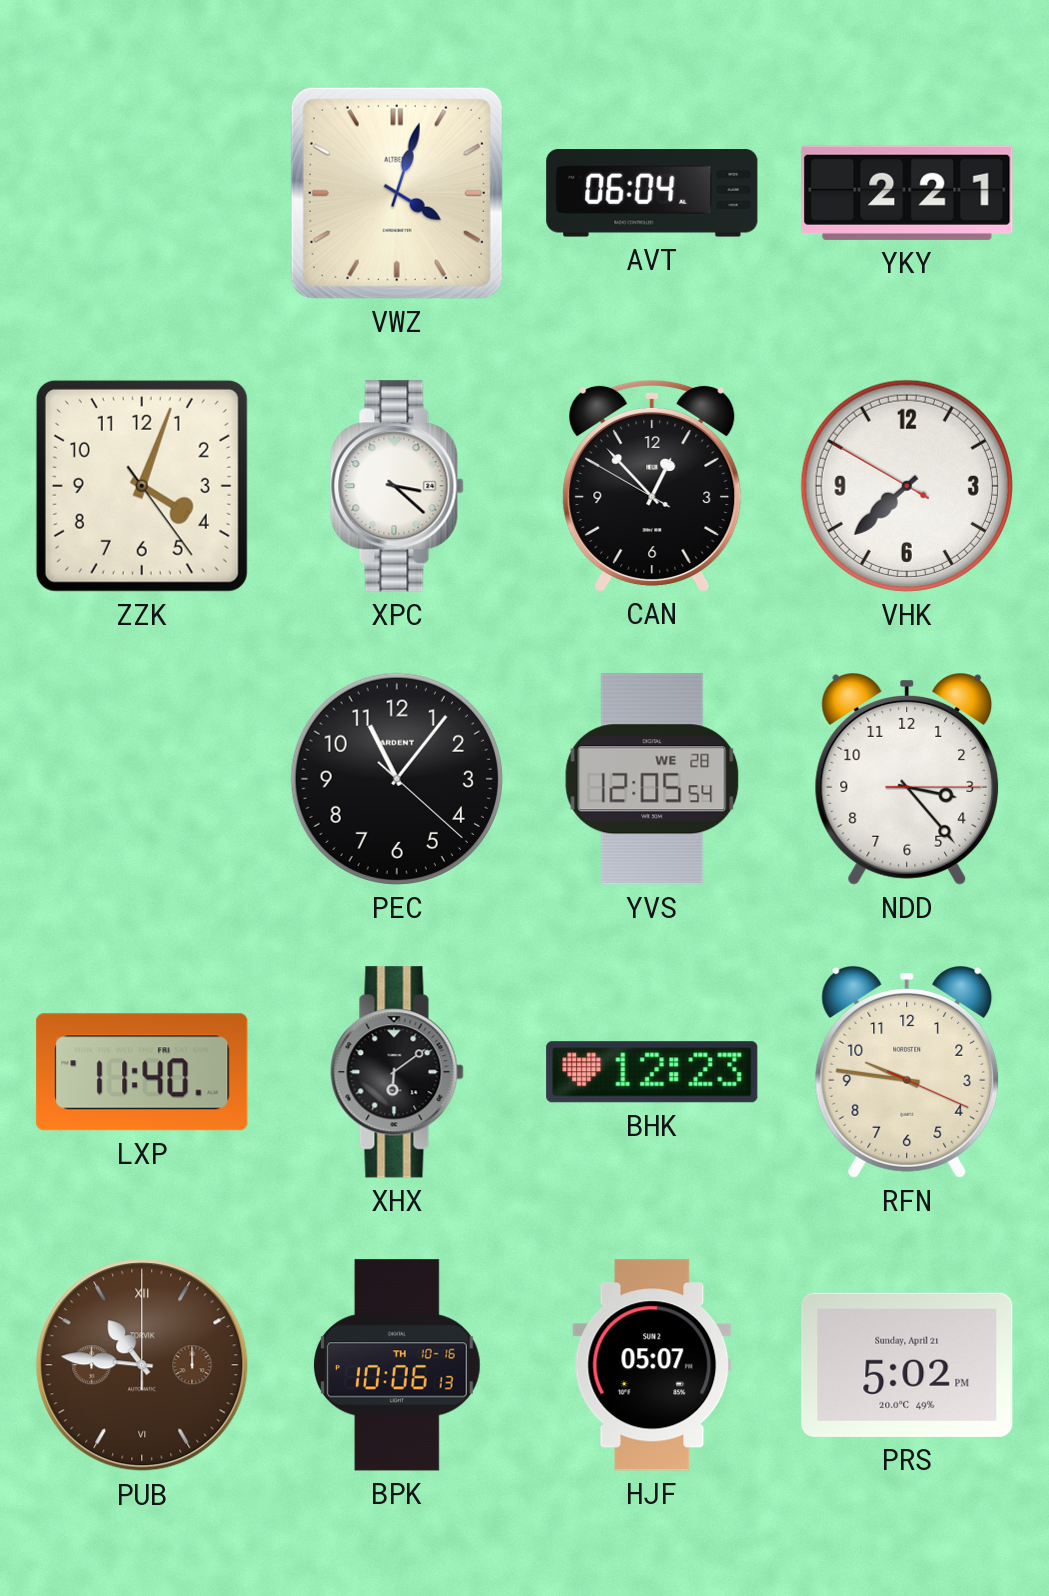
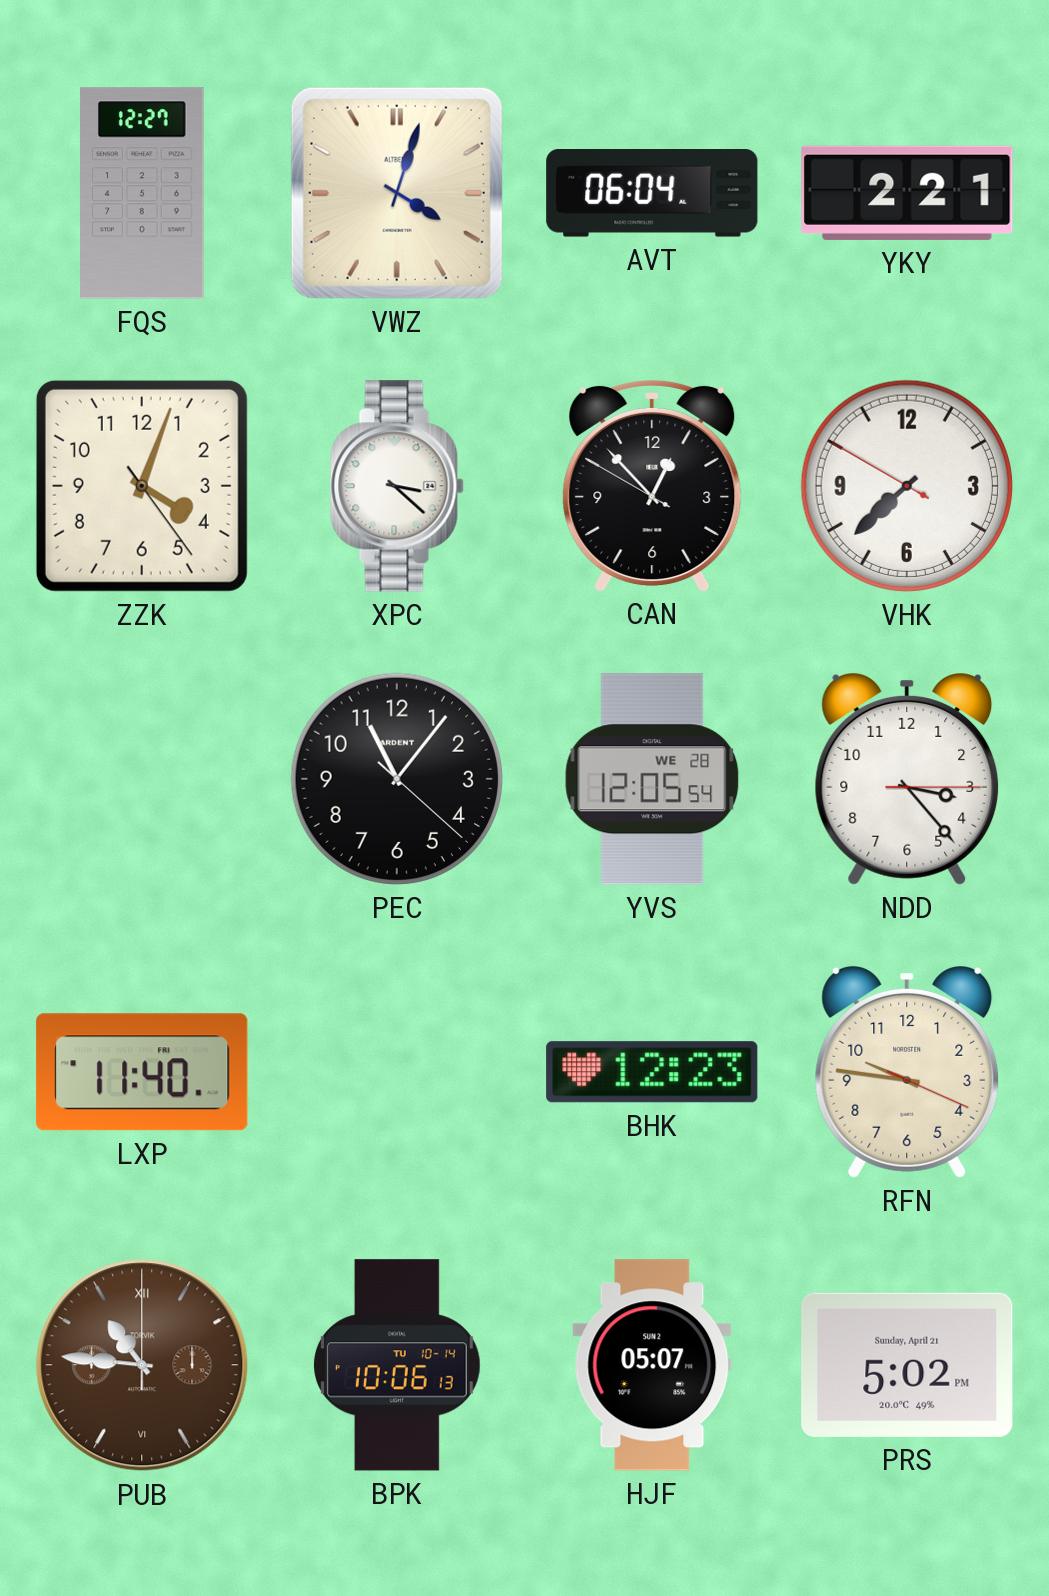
FQS: none -> 12:27
XHX: 6:09 -> none
BPK date: TH 10-16 -> TU 10-14
